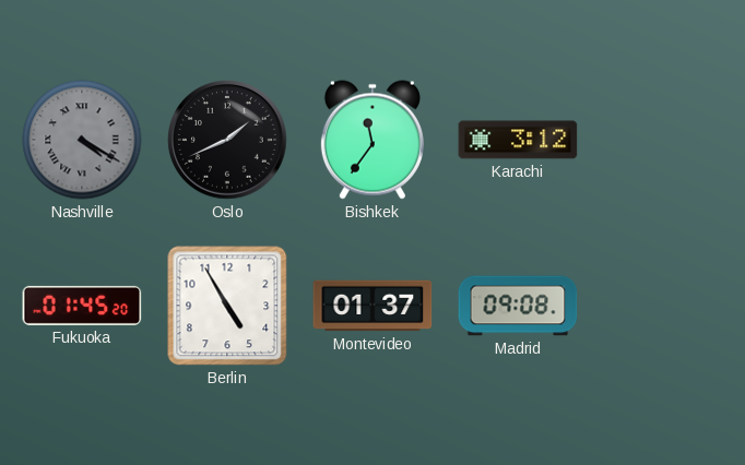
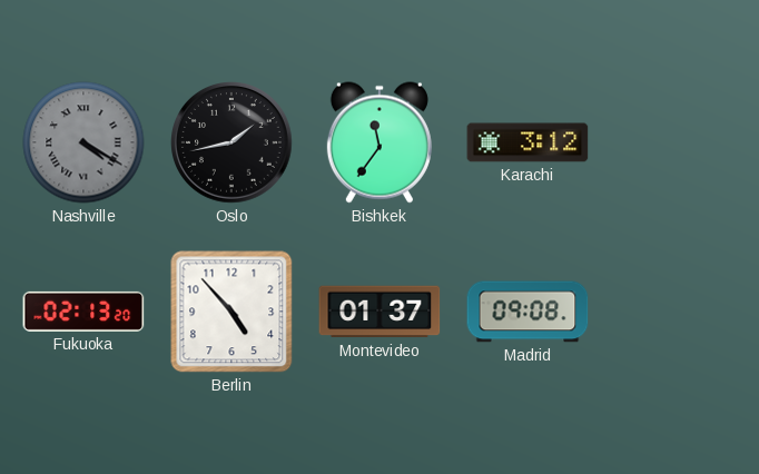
Oslo: 1:41 -> 1:43
Fukuoka: 01:45 -> 02:13
Berlin: 4:55 -> 4:53
